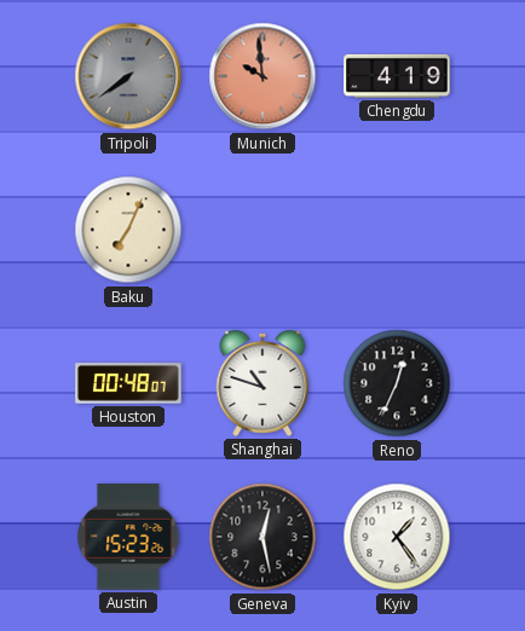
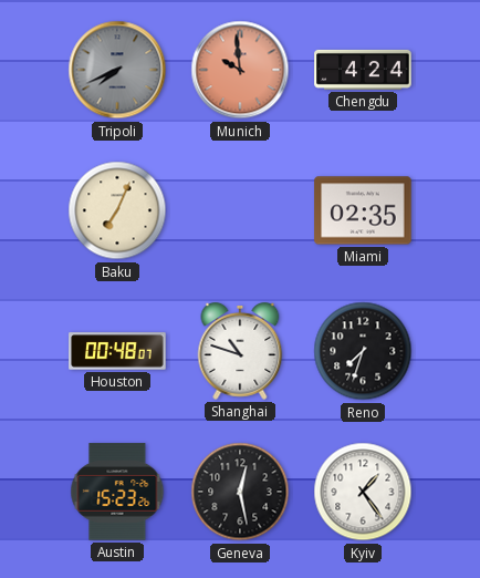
Tripoli: 7:39 -> 7:41
Chengdu: 4:19 -> 4:24
Miami: none -> 02:35
Reno: 12:34 -> 7:33
